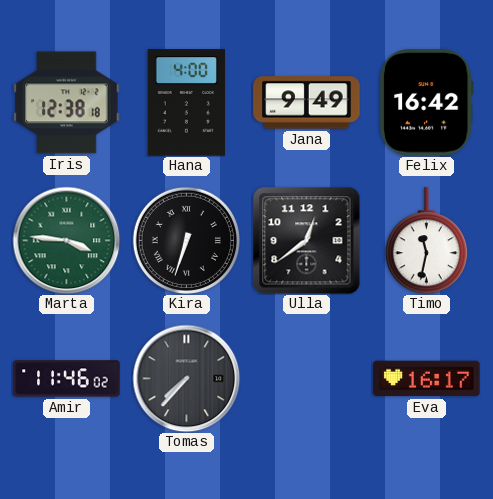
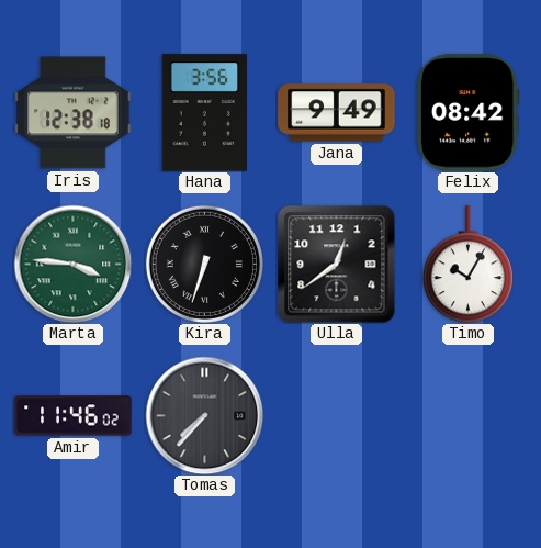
Hana: 4:00 -> 3:56
Felix: 16:42 -> 08:42
Timo: 11:32 -> 10:05
Eva: 16:17 -> none
